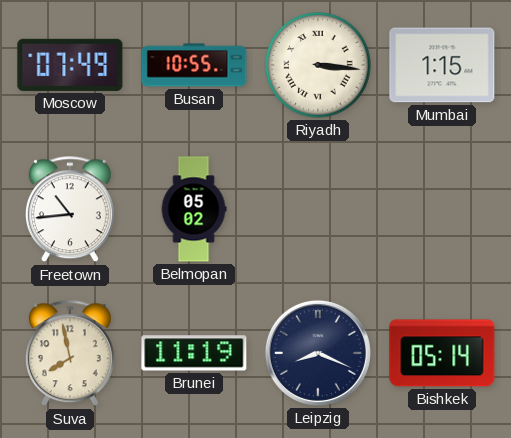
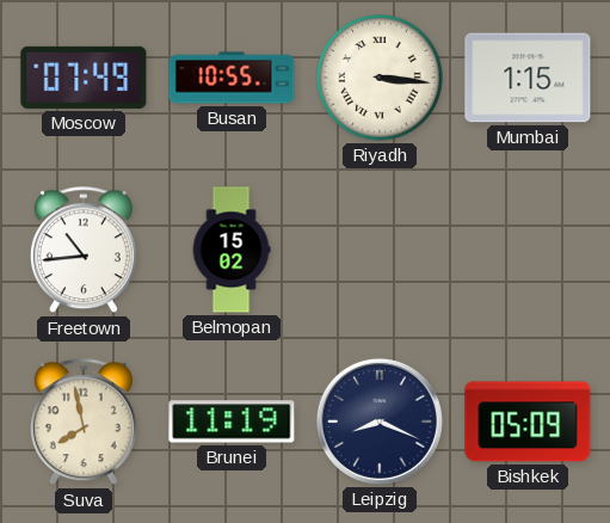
Belmopan: 05:02 -> 15:02
Bishkek: 05:14 -> 05:09
